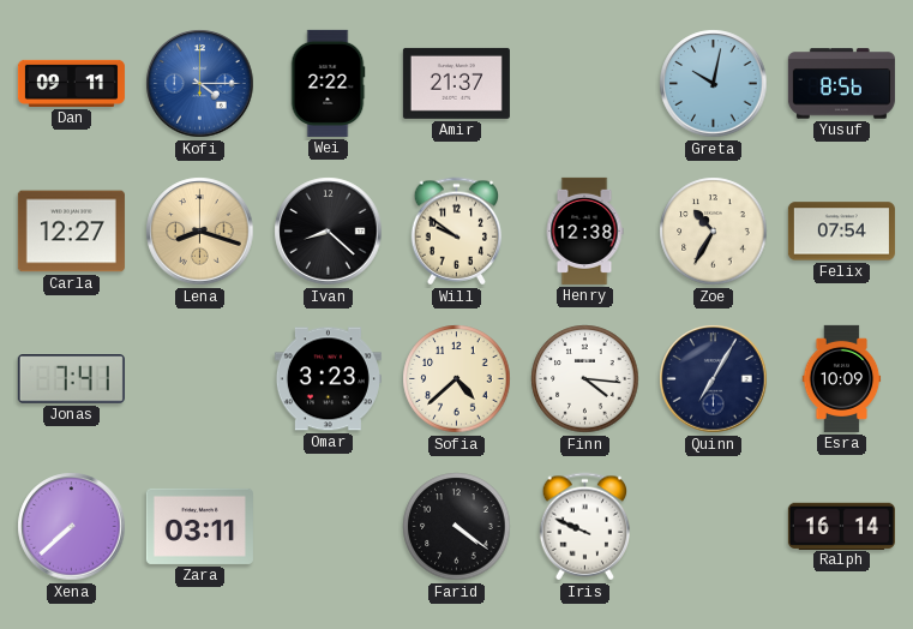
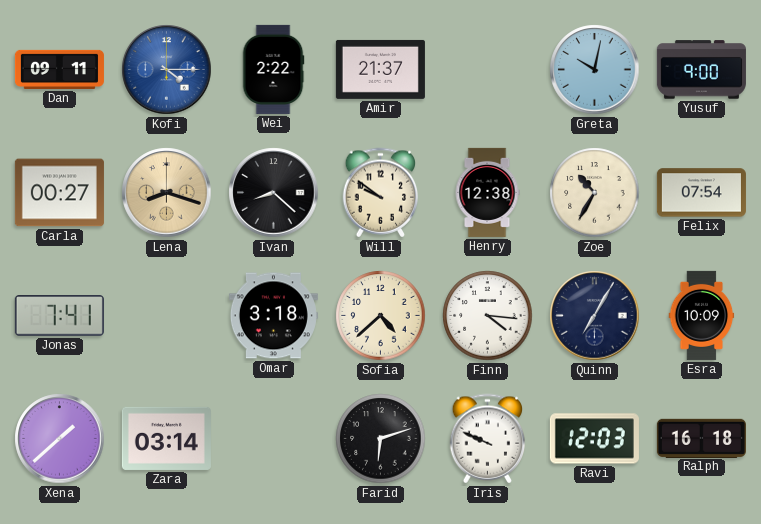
Yusuf: 8:56 -> 9:00
Carla: 12:27 -> 00:27
Omar: 3:23 -> 3:18
Xena: 7:38 -> 1:38
Zara: 03:11 -> 03:14
Farid: 4:21 -> 6:12
Ravi: none -> 12:03
Ralph: 16:14 -> 16:18
